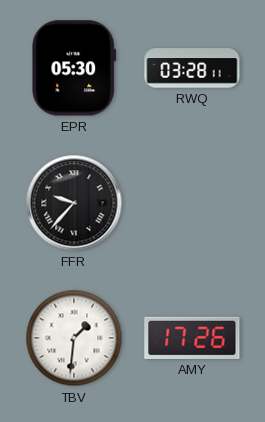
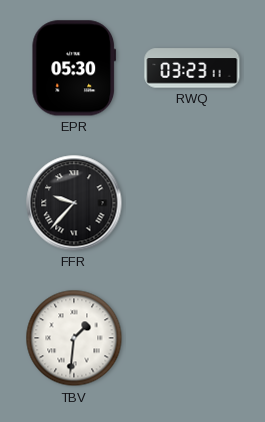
RWQ: 03:28 -> 03:23
AMY: 17:26 -> none
